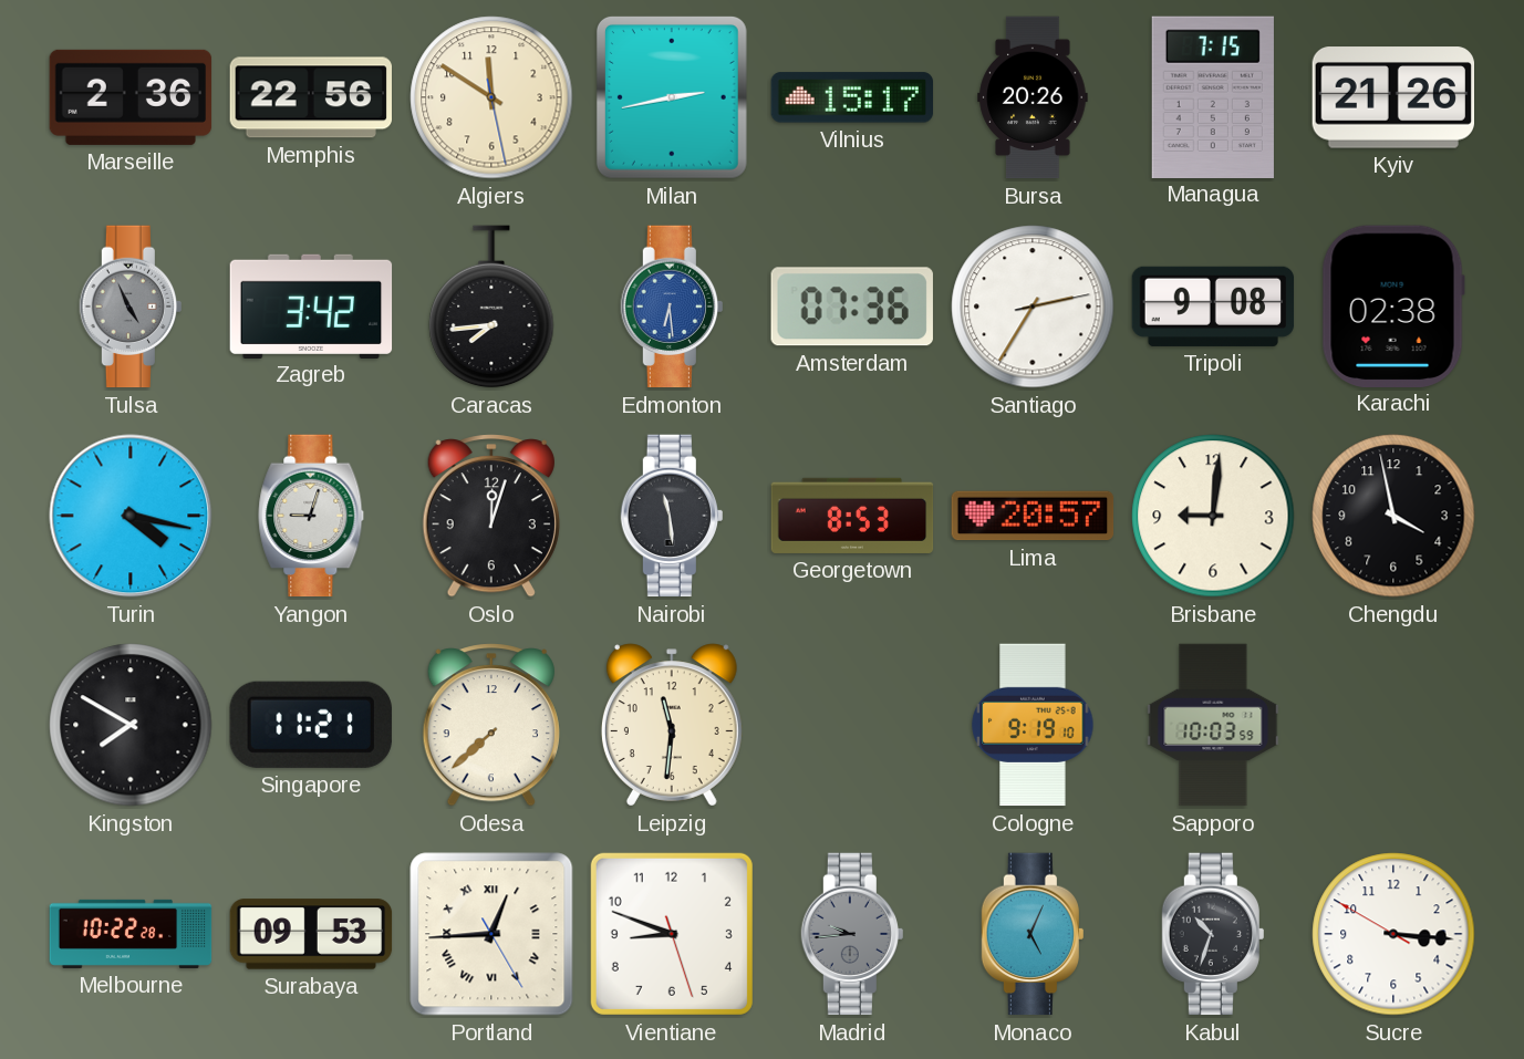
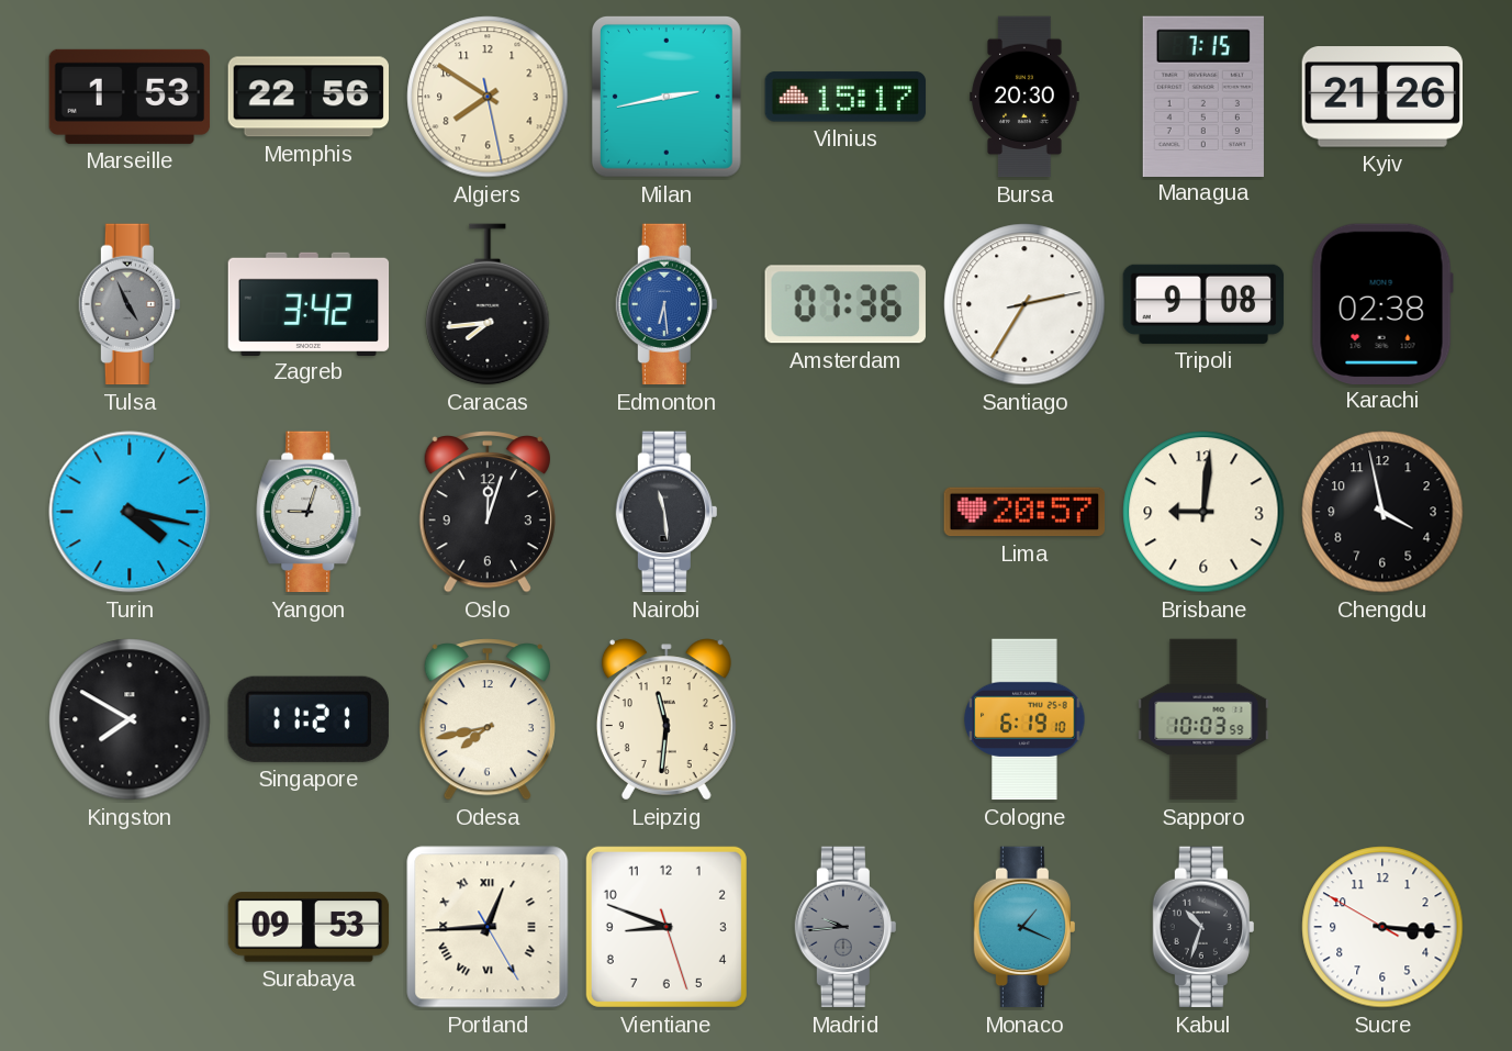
Marseille: 2:36 -> 1:53
Algiers: 11:50 -> 7:50
Bursa: 20:26 -> 20:30
Georgetown: 8:53 -> none
Odesa: 7:38 -> 7:43
Cologne: 9:19 -> 6:19
Melbourne: 10:22 -> none
Monaco: 5:04 -> 1:19
